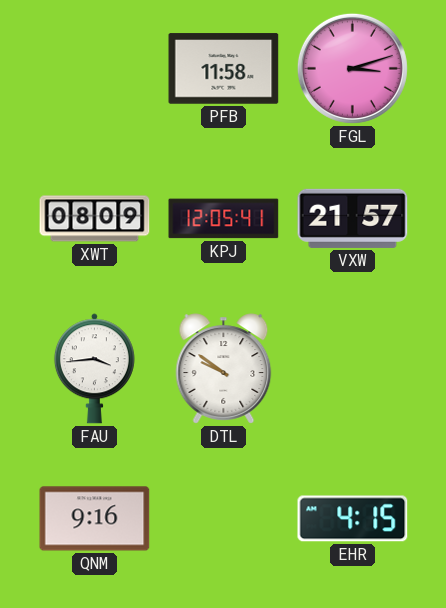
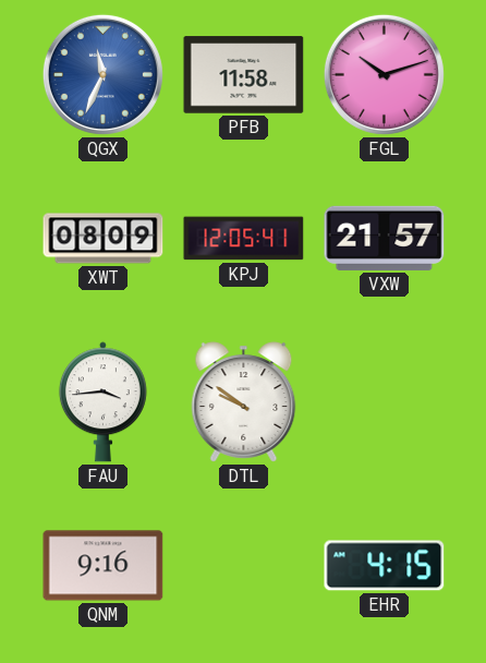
QGX: none -> 11:34
FGL: 3:12 -> 10:12
